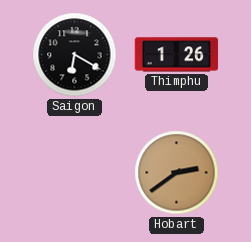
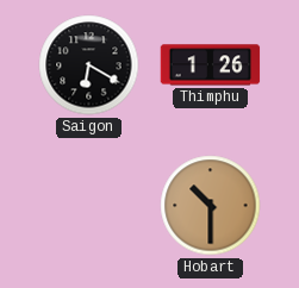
Hobart: 2:39 -> 10:30
